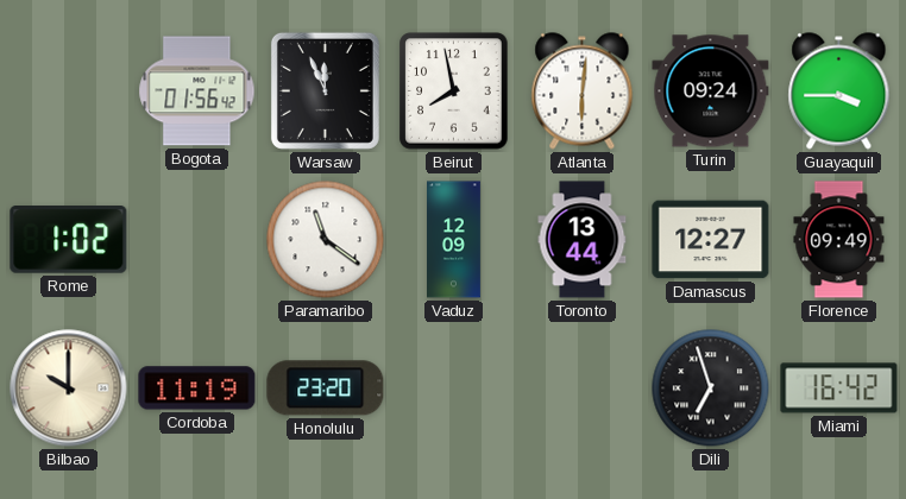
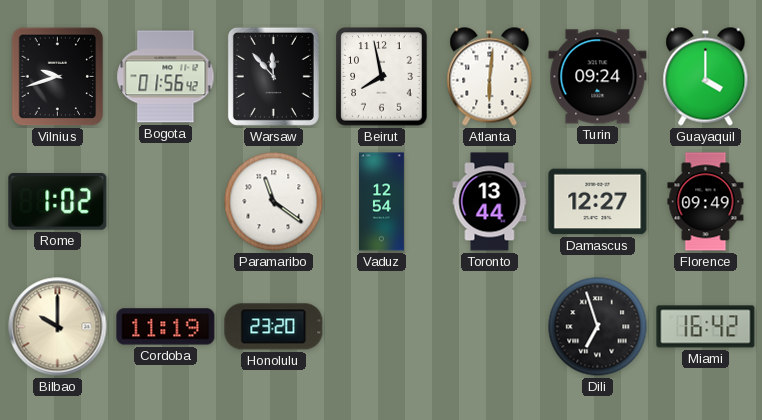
Vilnius: none -> 9:42
Warsaw: 11:56 -> 11:53
Guayaquil: 3:45 -> 4:00
Vaduz: 12:09 -> 12:54
